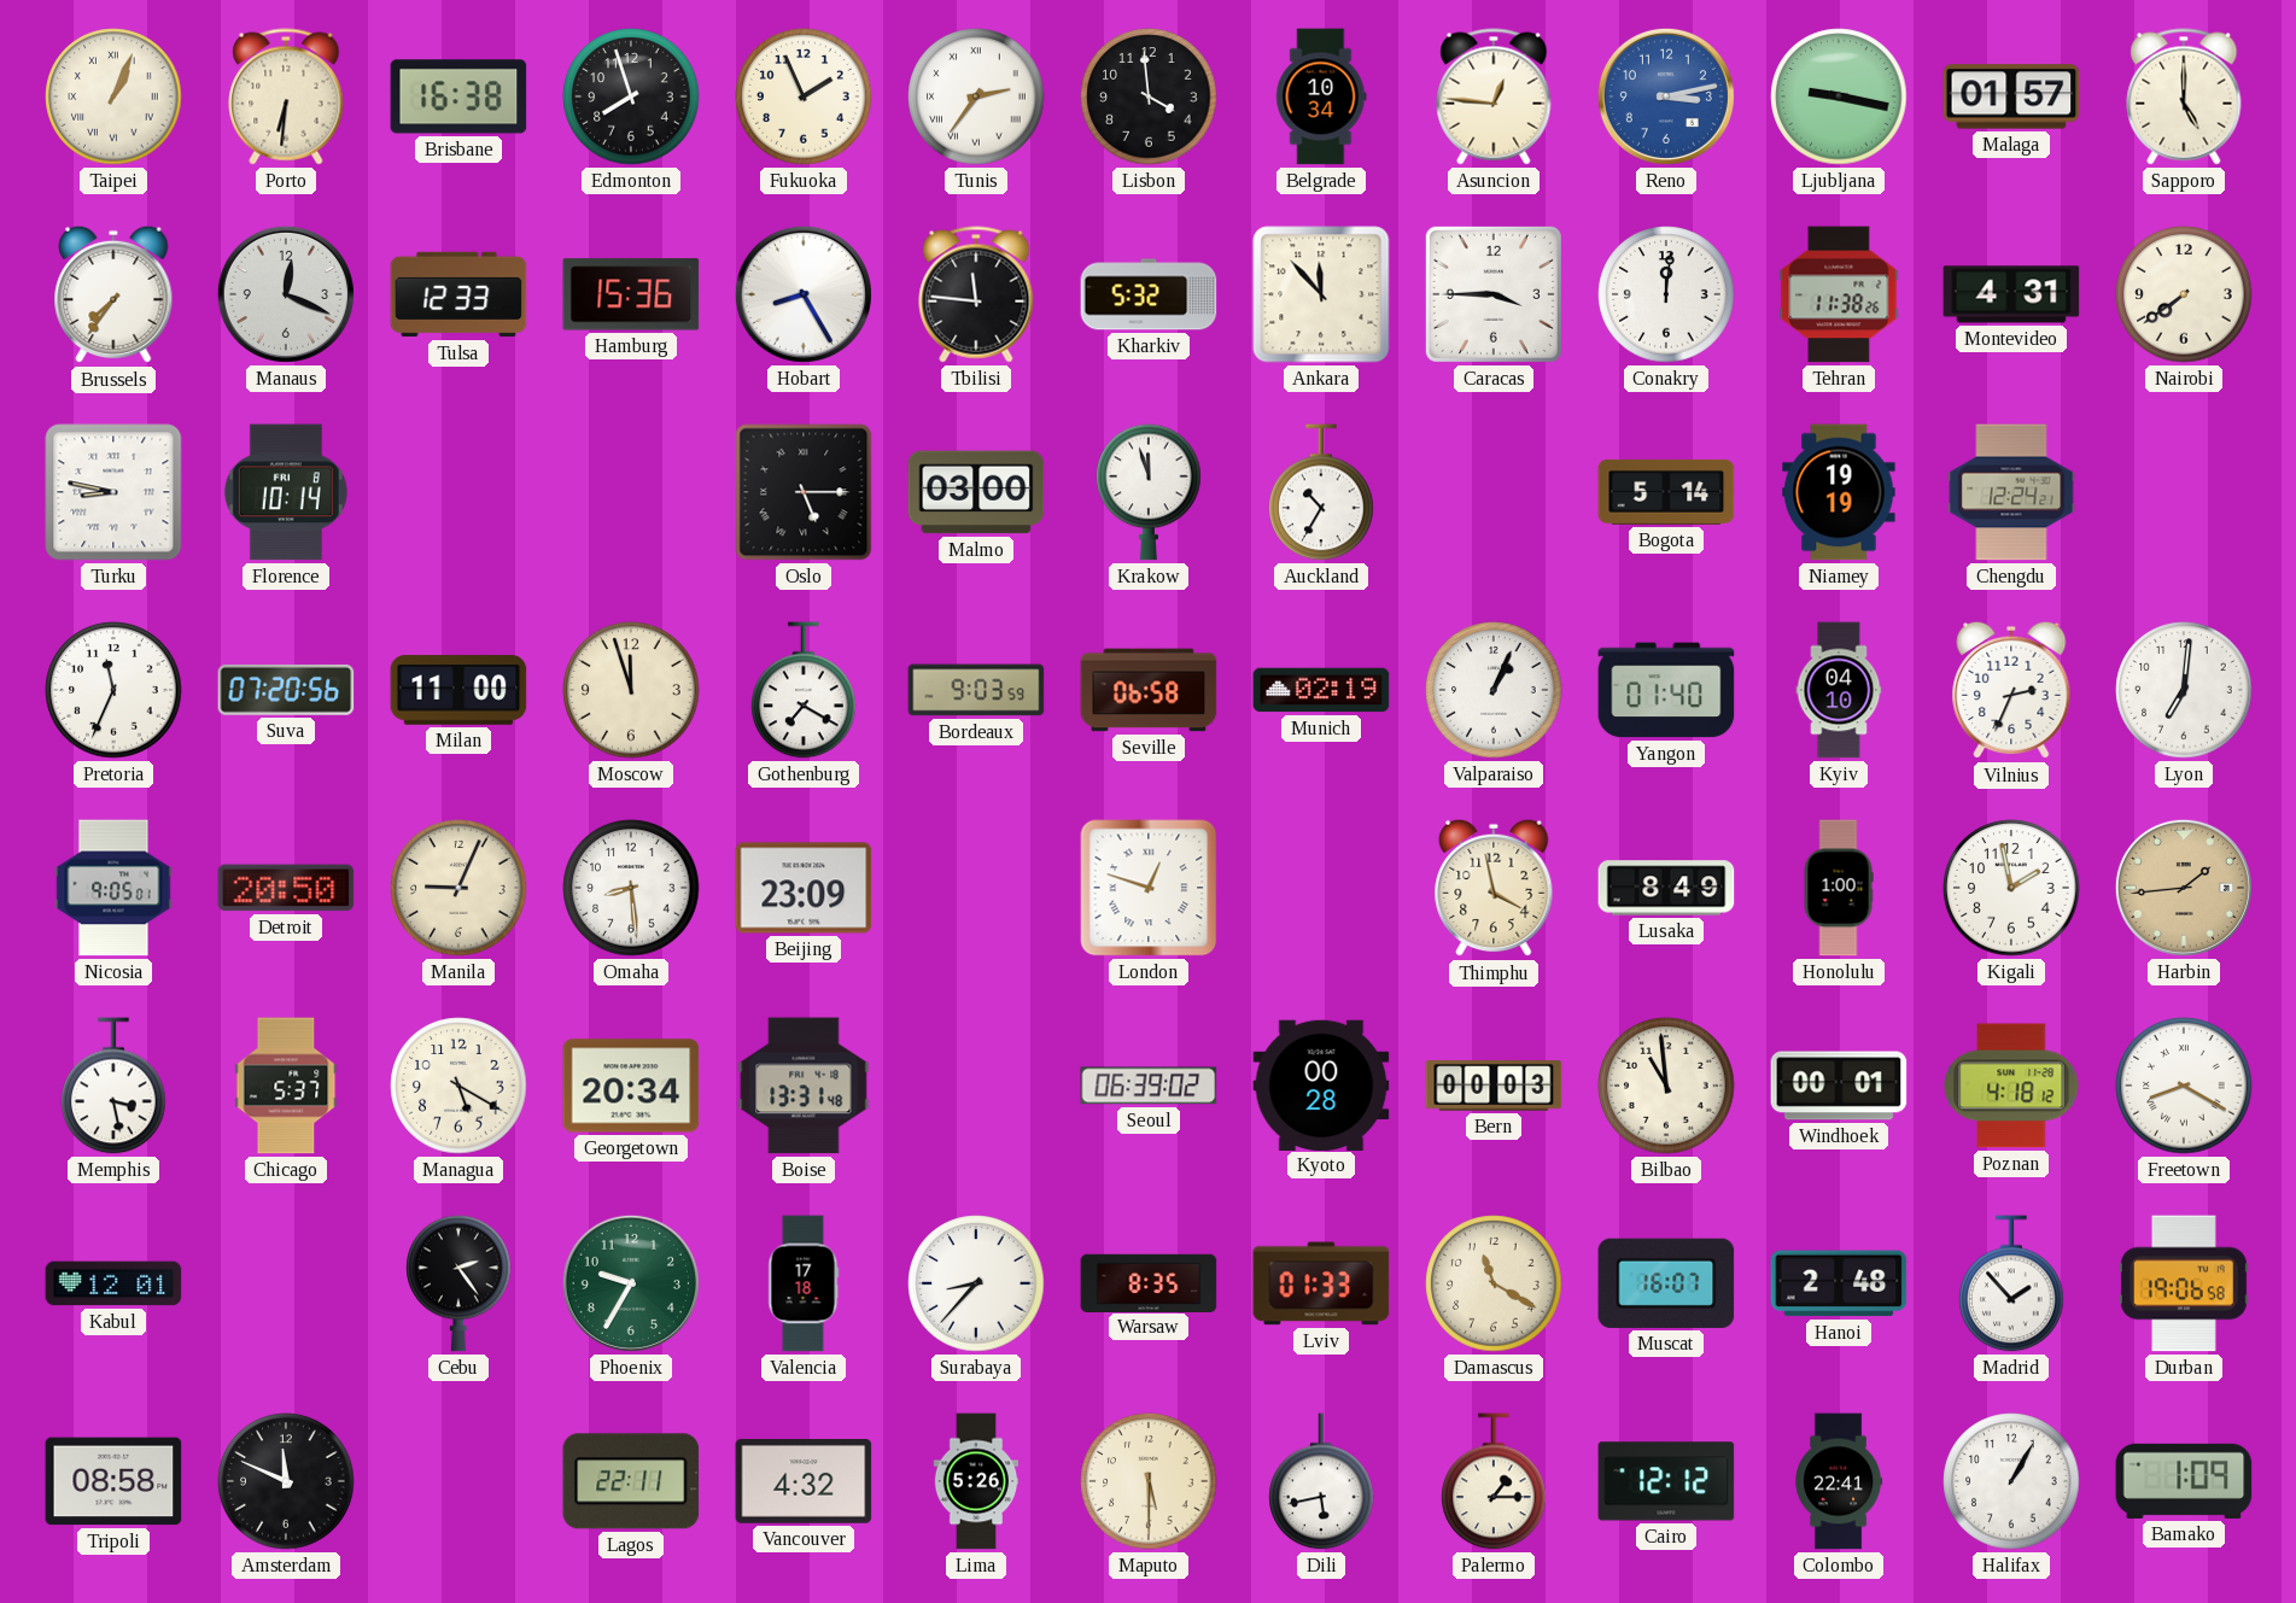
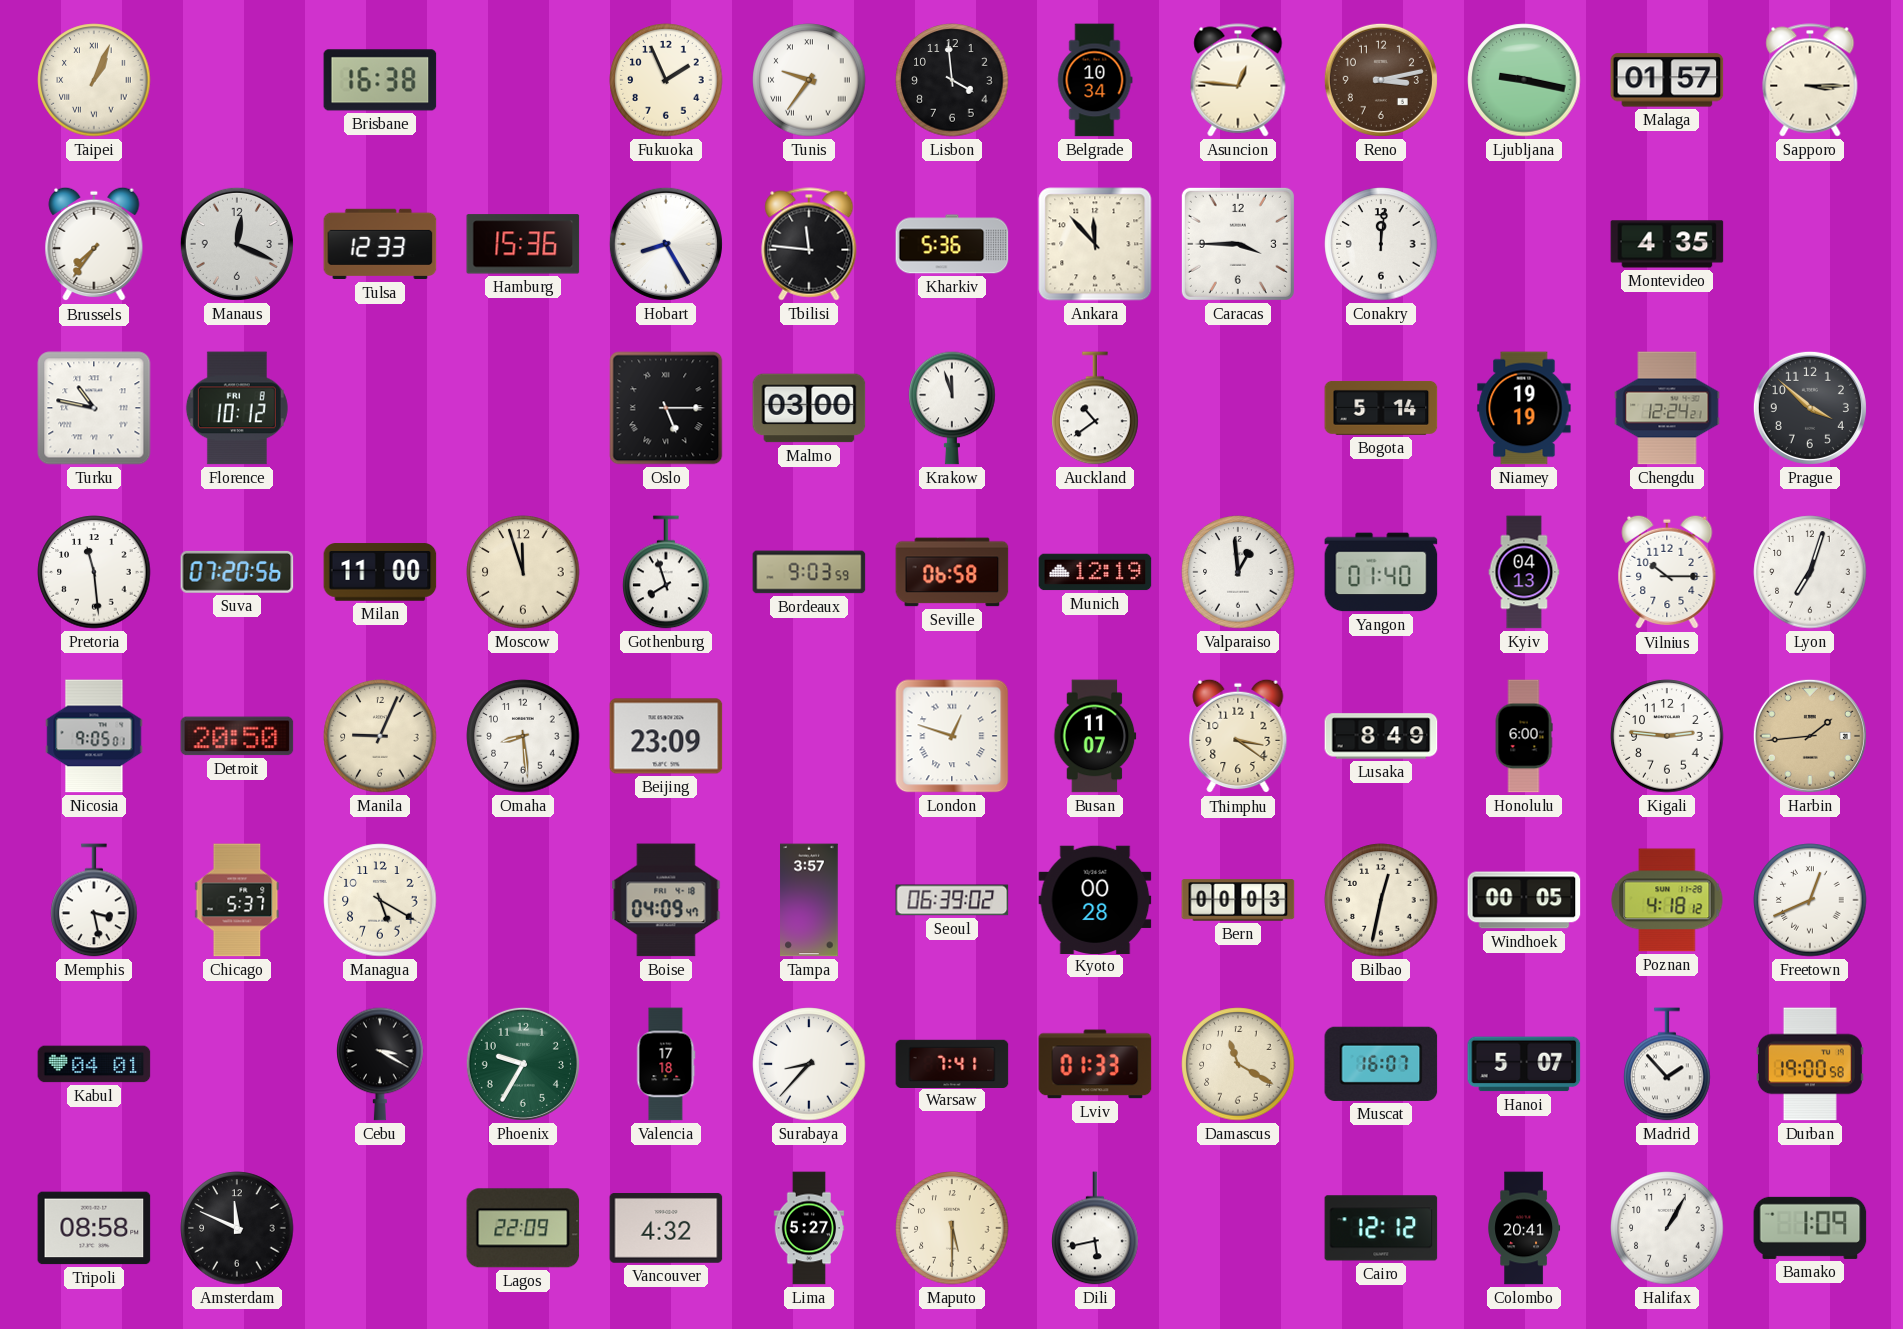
Porto: 6:31 -> none
Edmonton: 7:57 -> none
Tunis: 2:36 -> 9:36
Reno dial: blue -> brown
Sapporo: 5:00 -> 3:15
Kharkiv: 5:32 -> 5:36
Tehran: 11:38 -> none
Montevideo: 4:31 -> 4:35
Nairobi: 7:39 -> none
Turku: 8:47 -> 10:47
Florence: 10:14 -> 10:12
Auckland: 10:35 -> 10:39
Prague: none -> 3:52
Pretoria: 11:34 -> 11:29
Gothenburg: 7:20 -> 7:57
Munich: 02:19 -> 12:19
Valparaiso: 1:04 -> 12:59
Kyiv: 04:10 -> 04:13
Vilnius: 2:34 -> 10:15
Lyon: 7:01 -> 7:03
Busan: none -> 11:07
Thimphu: 3:58 -> 3:21
Honolulu: 1:00 -> 6:00
Kigali: 1:58 -> 2:46
Georgetown: 20:34 -> none
Boise: 13:31 -> 04:09
Tampa: none -> 3:57
Bilbao: 10:59 -> 12:32
Windhoek: 00:01 -> 00:05
Freetown: 8:20 -> 12:41
Kabul: 12:01 -> 04:01
Cebu: 2:24 -> 3:20
Warsaw: 8:35 -> 7:41
Hanoi: 2:48 -> 5:07
Durban: 19:06 -> 19:00
Lagos: 22:11 -> 22:09
Lima: 5:26 -> 5:27
Palermo: 1:15 -> none
Colombo: 22:41 -> 20:41
